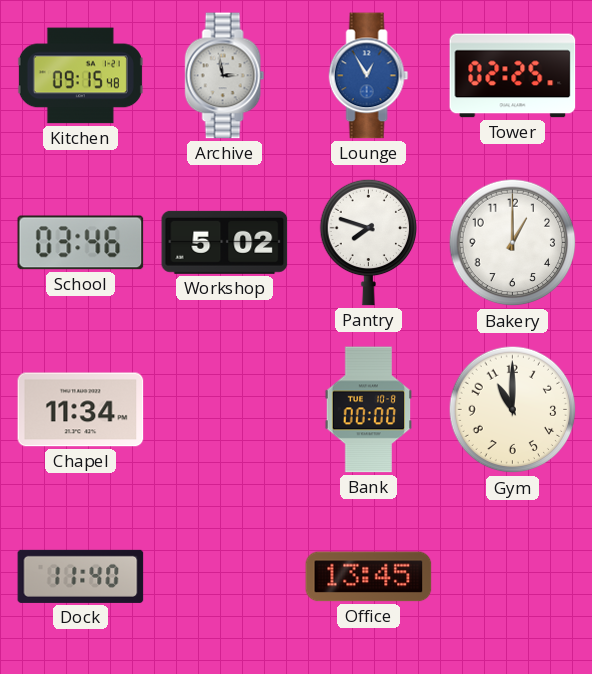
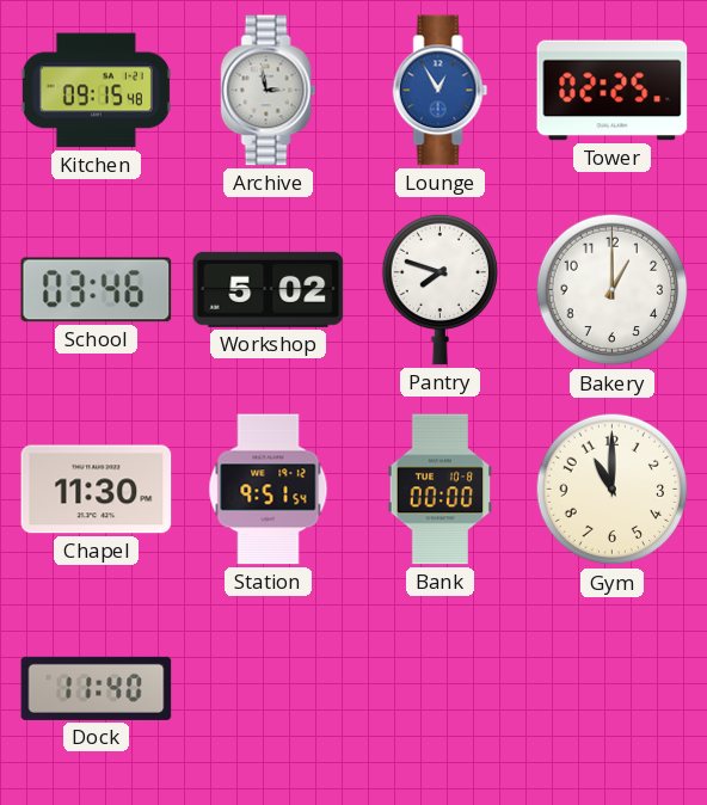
Chapel: 11:34 -> 11:30
Station: none -> 9:51
Office: 13:45 -> none
